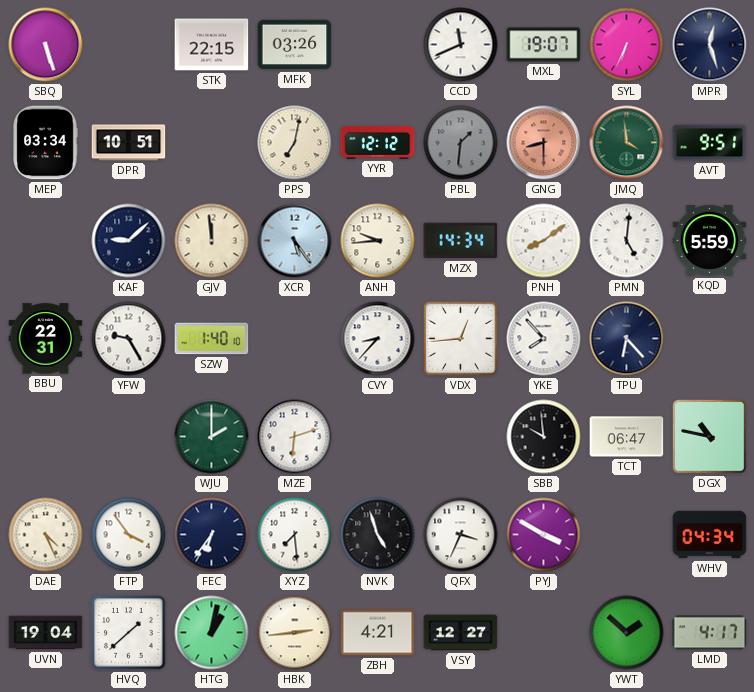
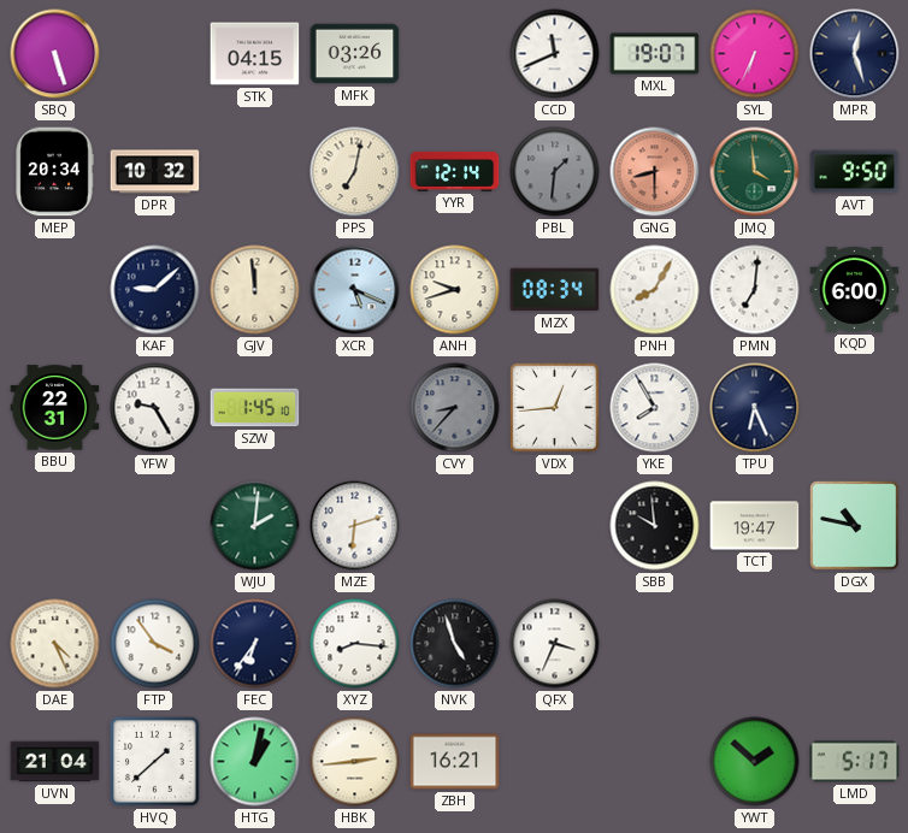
STK: 22:15 -> 04:15
MEP: 03:34 -> 20:34
DPR: 10:51 -> 10:32
YYR: 12:12 -> 12:14
AVT: 9:51 -> 9:50
XCR: 5:24 -> 5:19
ANH: 9:44 -> 9:42
MZX: 14:34 -> 08:34
PNH: 8:09 -> 8:05
PMN: 5:01 -> 7:01
KQD: 5:59 -> 6:00
SZW: 1:40 -> 1:45
CVY dial: white -> grey
YKE: 7:53 -> 7:55
TPU: 6:23 -> 6:26
WJU: 2:00 -> 2:01
TCT: 06:47 -> 19:47
XYZ: 7:29 -> 8:16
PYJ: 3:50 -> none
WHV: 04:34 -> none
UVN: 19:04 -> 21:04
ZBH: 4:21 -> 16:21
VSY: 12:27 -> none
LMD: 4:17 -> 5:17
